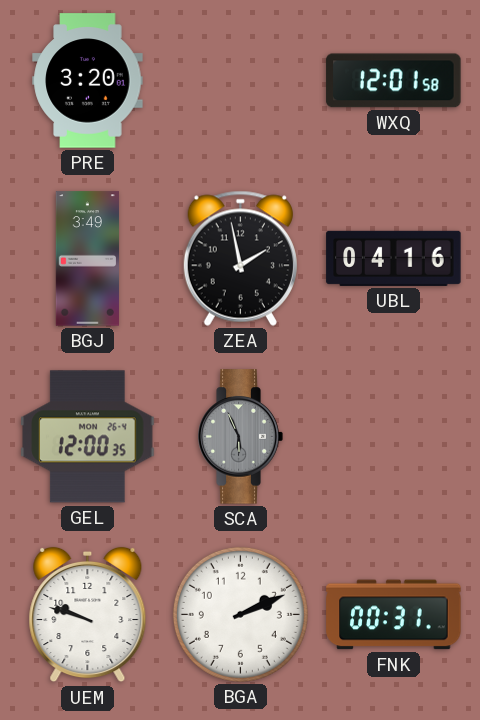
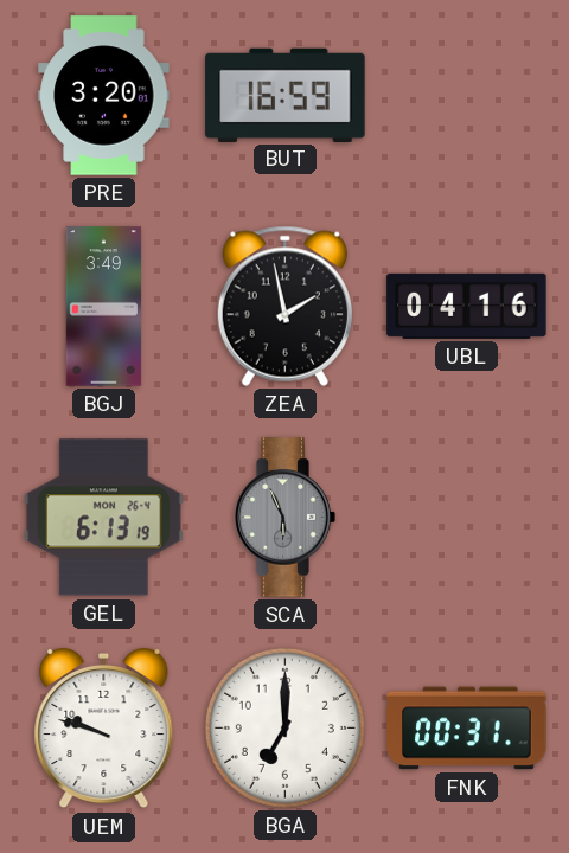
BUT: none -> 16:59
WXQ: 12:01 -> none
GEL: 12:00 -> 6:13
BGA: 2:11 -> 7:00
